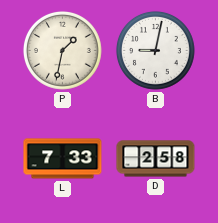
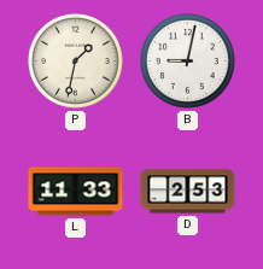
L: 7:33 -> 11:33
D: 2:58 -> 2:53
